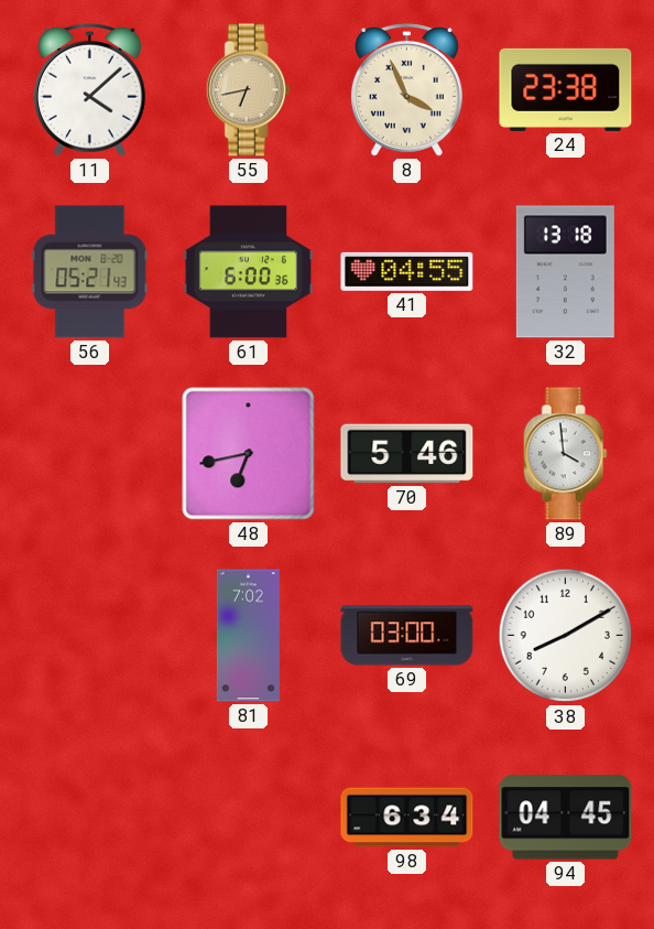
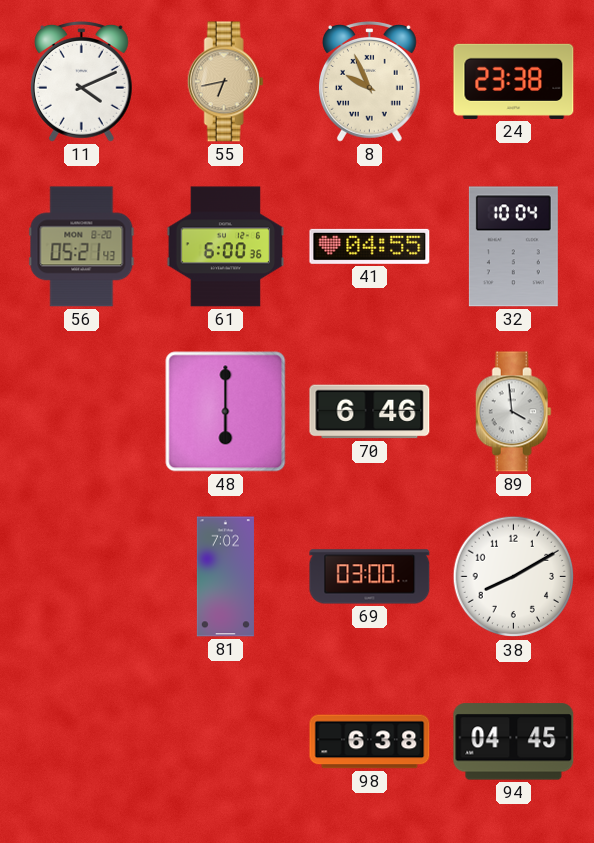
11: 4:08 -> 4:11
8: 3:56 -> 9:56
32: 13:18 -> 10:04
48: 6:43 -> 6:00
70: 5:46 -> 6:46
98: 6:34 -> 6:38
